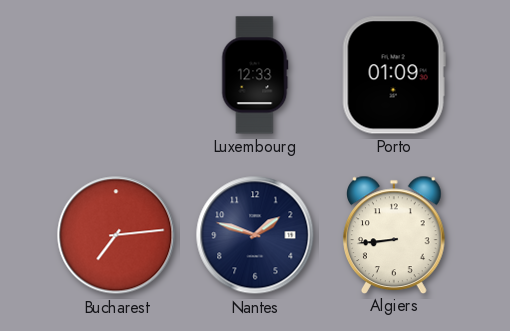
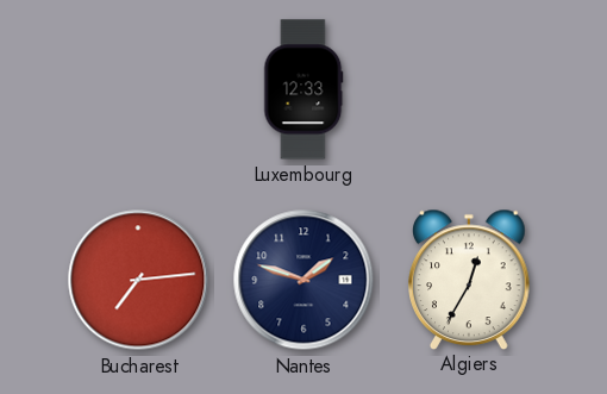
Porto: 01:09 -> none
Algiers: 8:44 -> 12:35
